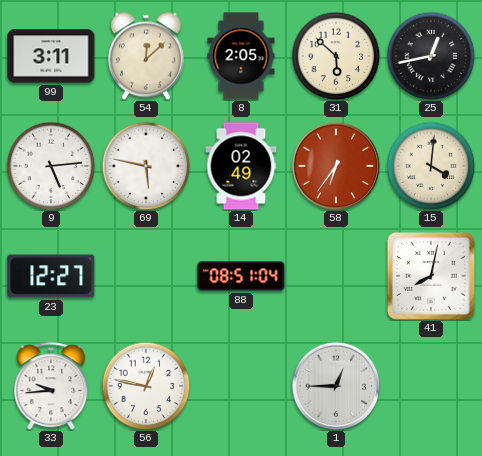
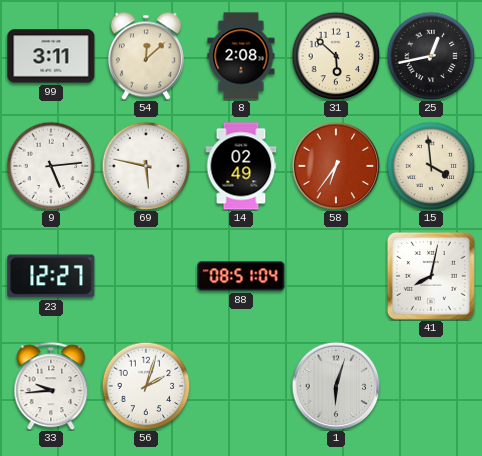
8: 2:05 -> 2:08
15: 4:01 -> 3:59
56: 12:47 -> 2:03
1: 12:45 -> 6:03
